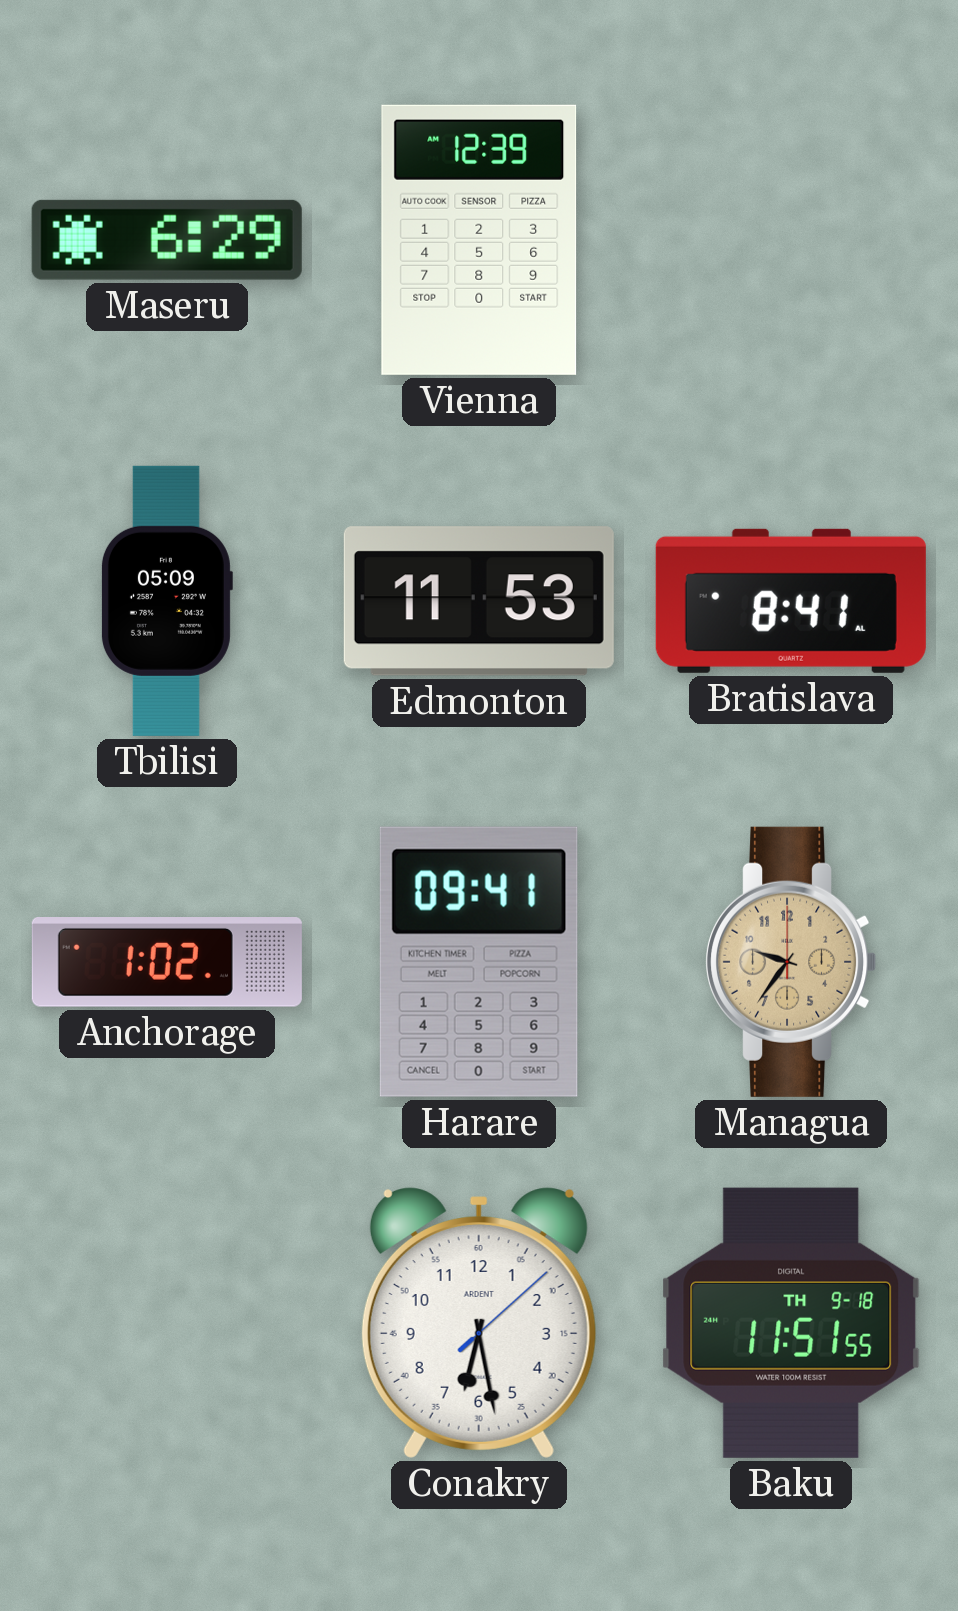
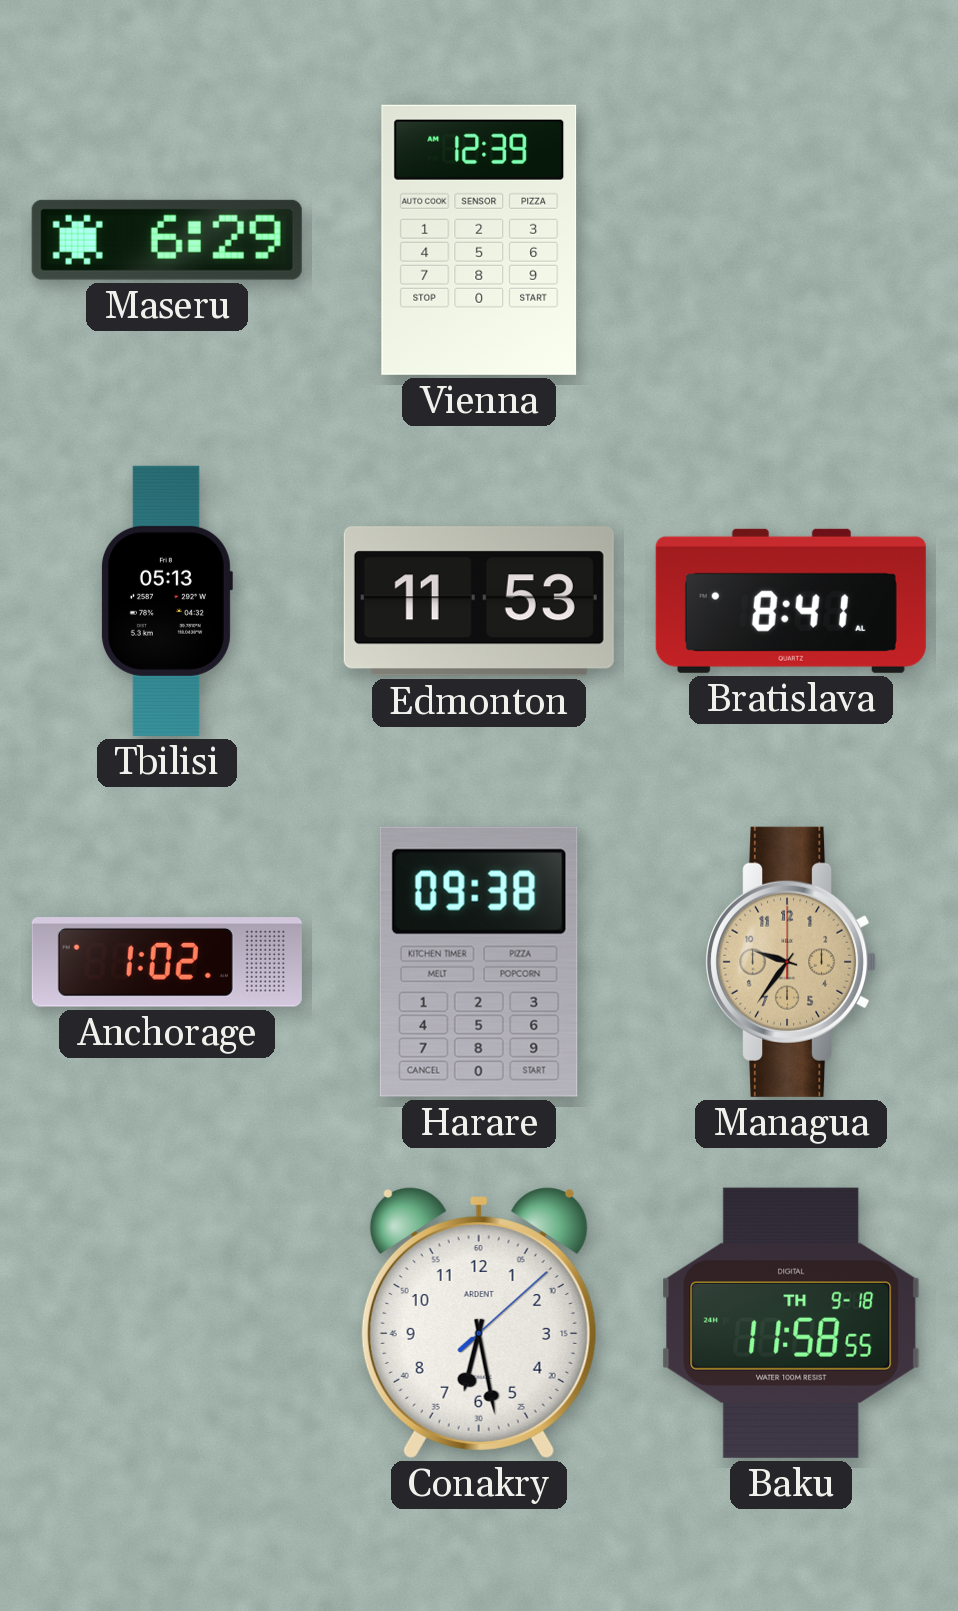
Tbilisi: 05:09 -> 05:13
Harare: 09:41 -> 09:38
Baku: 11:51 -> 11:58
